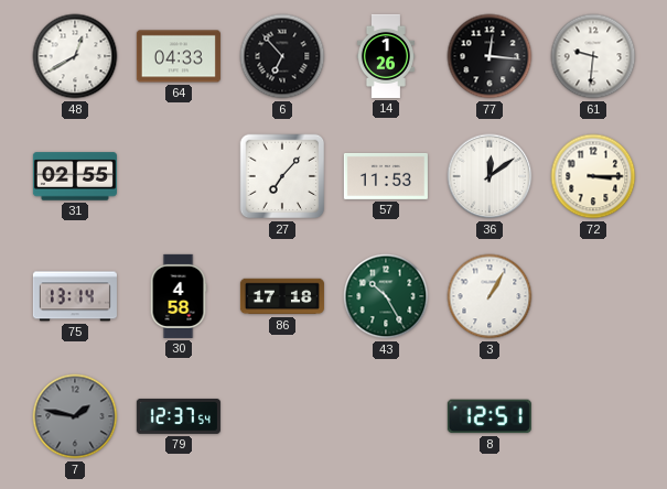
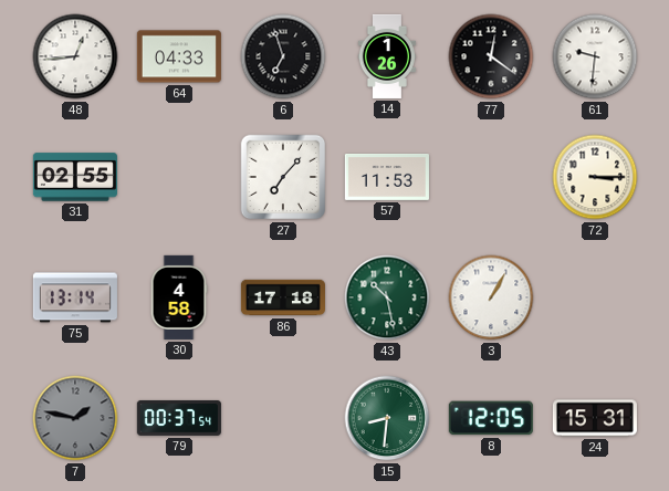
48: 12:40 -> 12:44
6: 6:53 -> 6:57
77: 12:16 -> 12:21
36: 12:09 -> none
43: 10:25 -> 10:28
79: 12:37 -> 00:37
15: none -> 8:31
8: 12:51 -> 12:05
24: none -> 15:31
